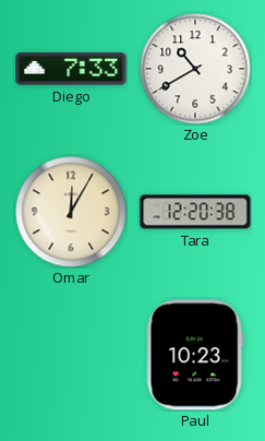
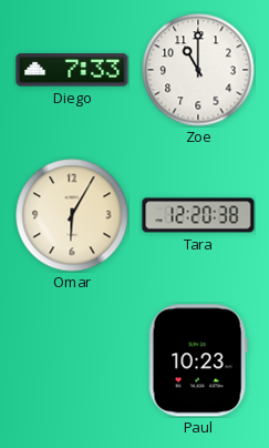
Zoe: 10:40 -> 11:00
Omar: 12:05 -> 6:05
